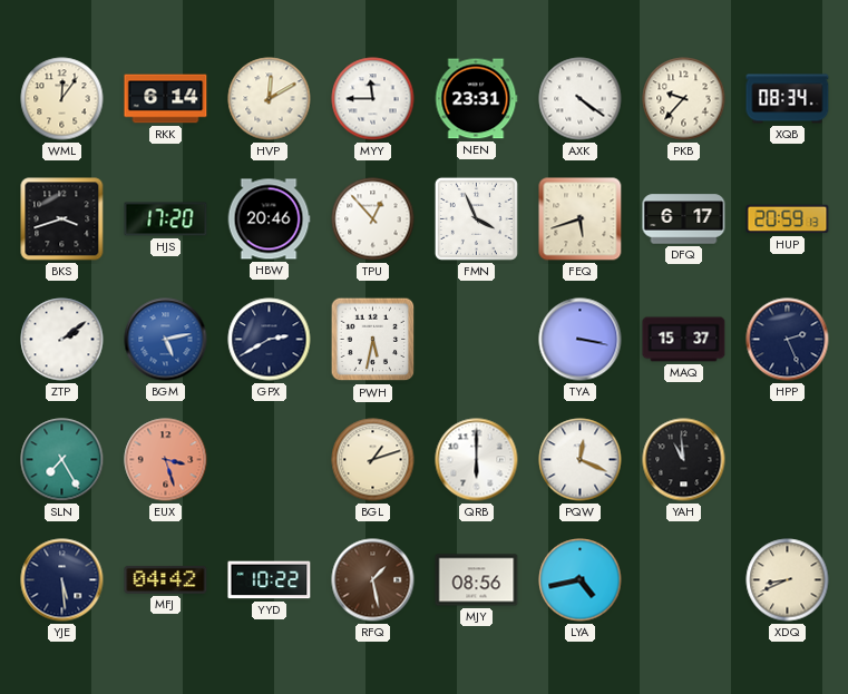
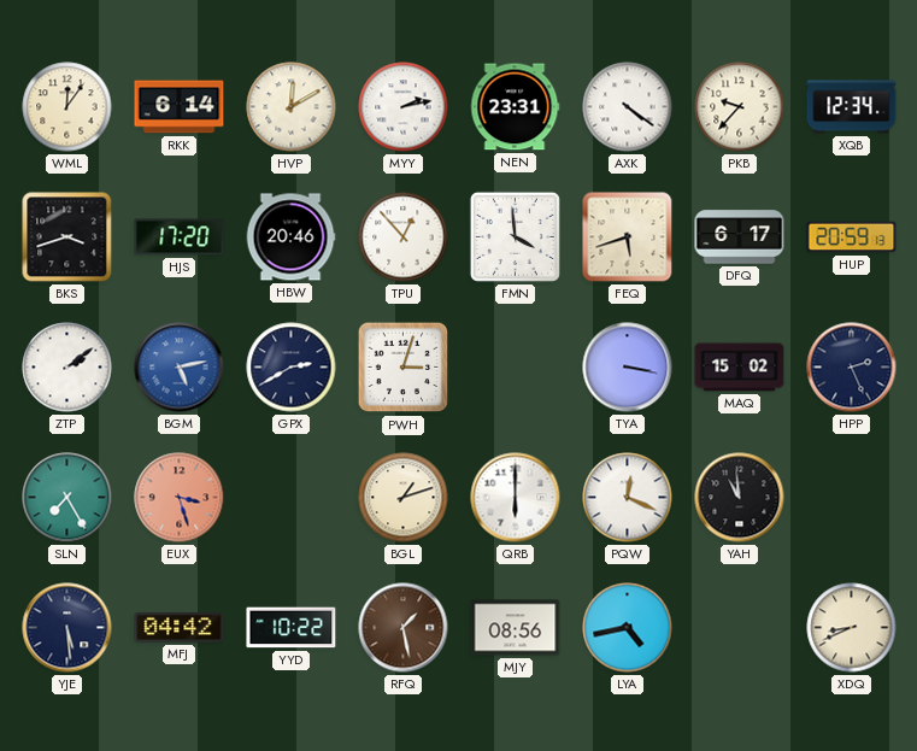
MYY: 11:45 -> 2:13
XQB: 08:34 -> 12:34
FMN: 3:56 -> 3:59
PWH: 5:32 -> 3:03
MAQ: 15:37 -> 15:02
